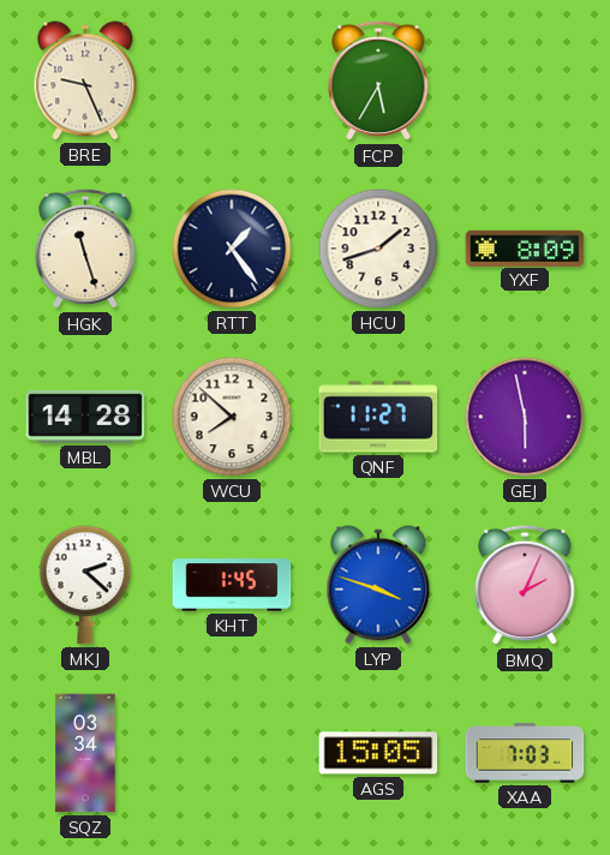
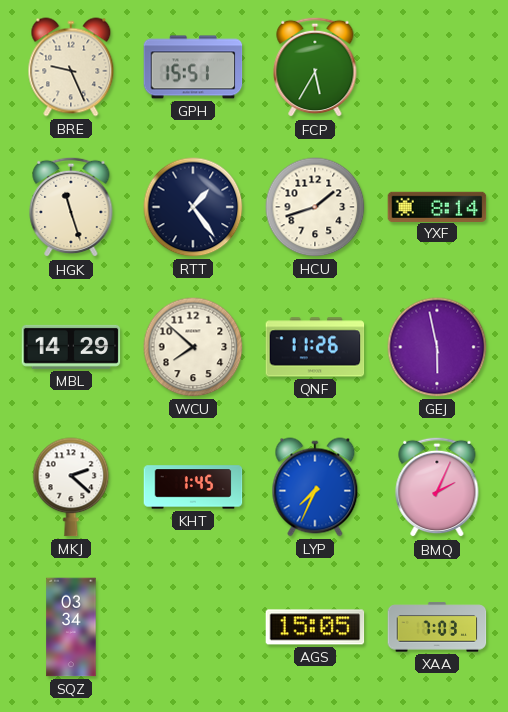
GPH: none -> 15:51
YXF: 8:09 -> 8:14
MBL: 14:28 -> 14:29
QNF: 11:27 -> 11:26
LYP: 3:48 -> 7:34
